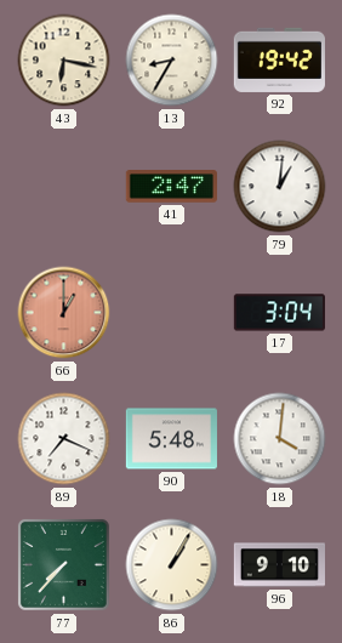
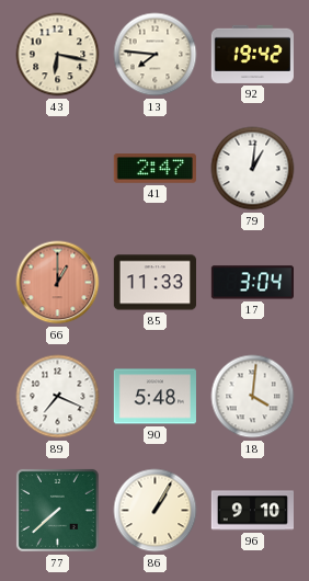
13: 8:35 -> 7:46
85: none -> 11:33
77: 7:37 -> 7:38
